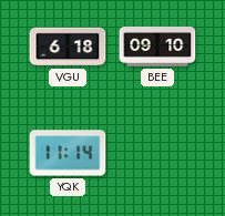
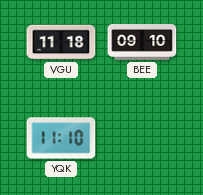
VGU: 6:18 -> 11:18
YQK: 11:14 -> 11:10
